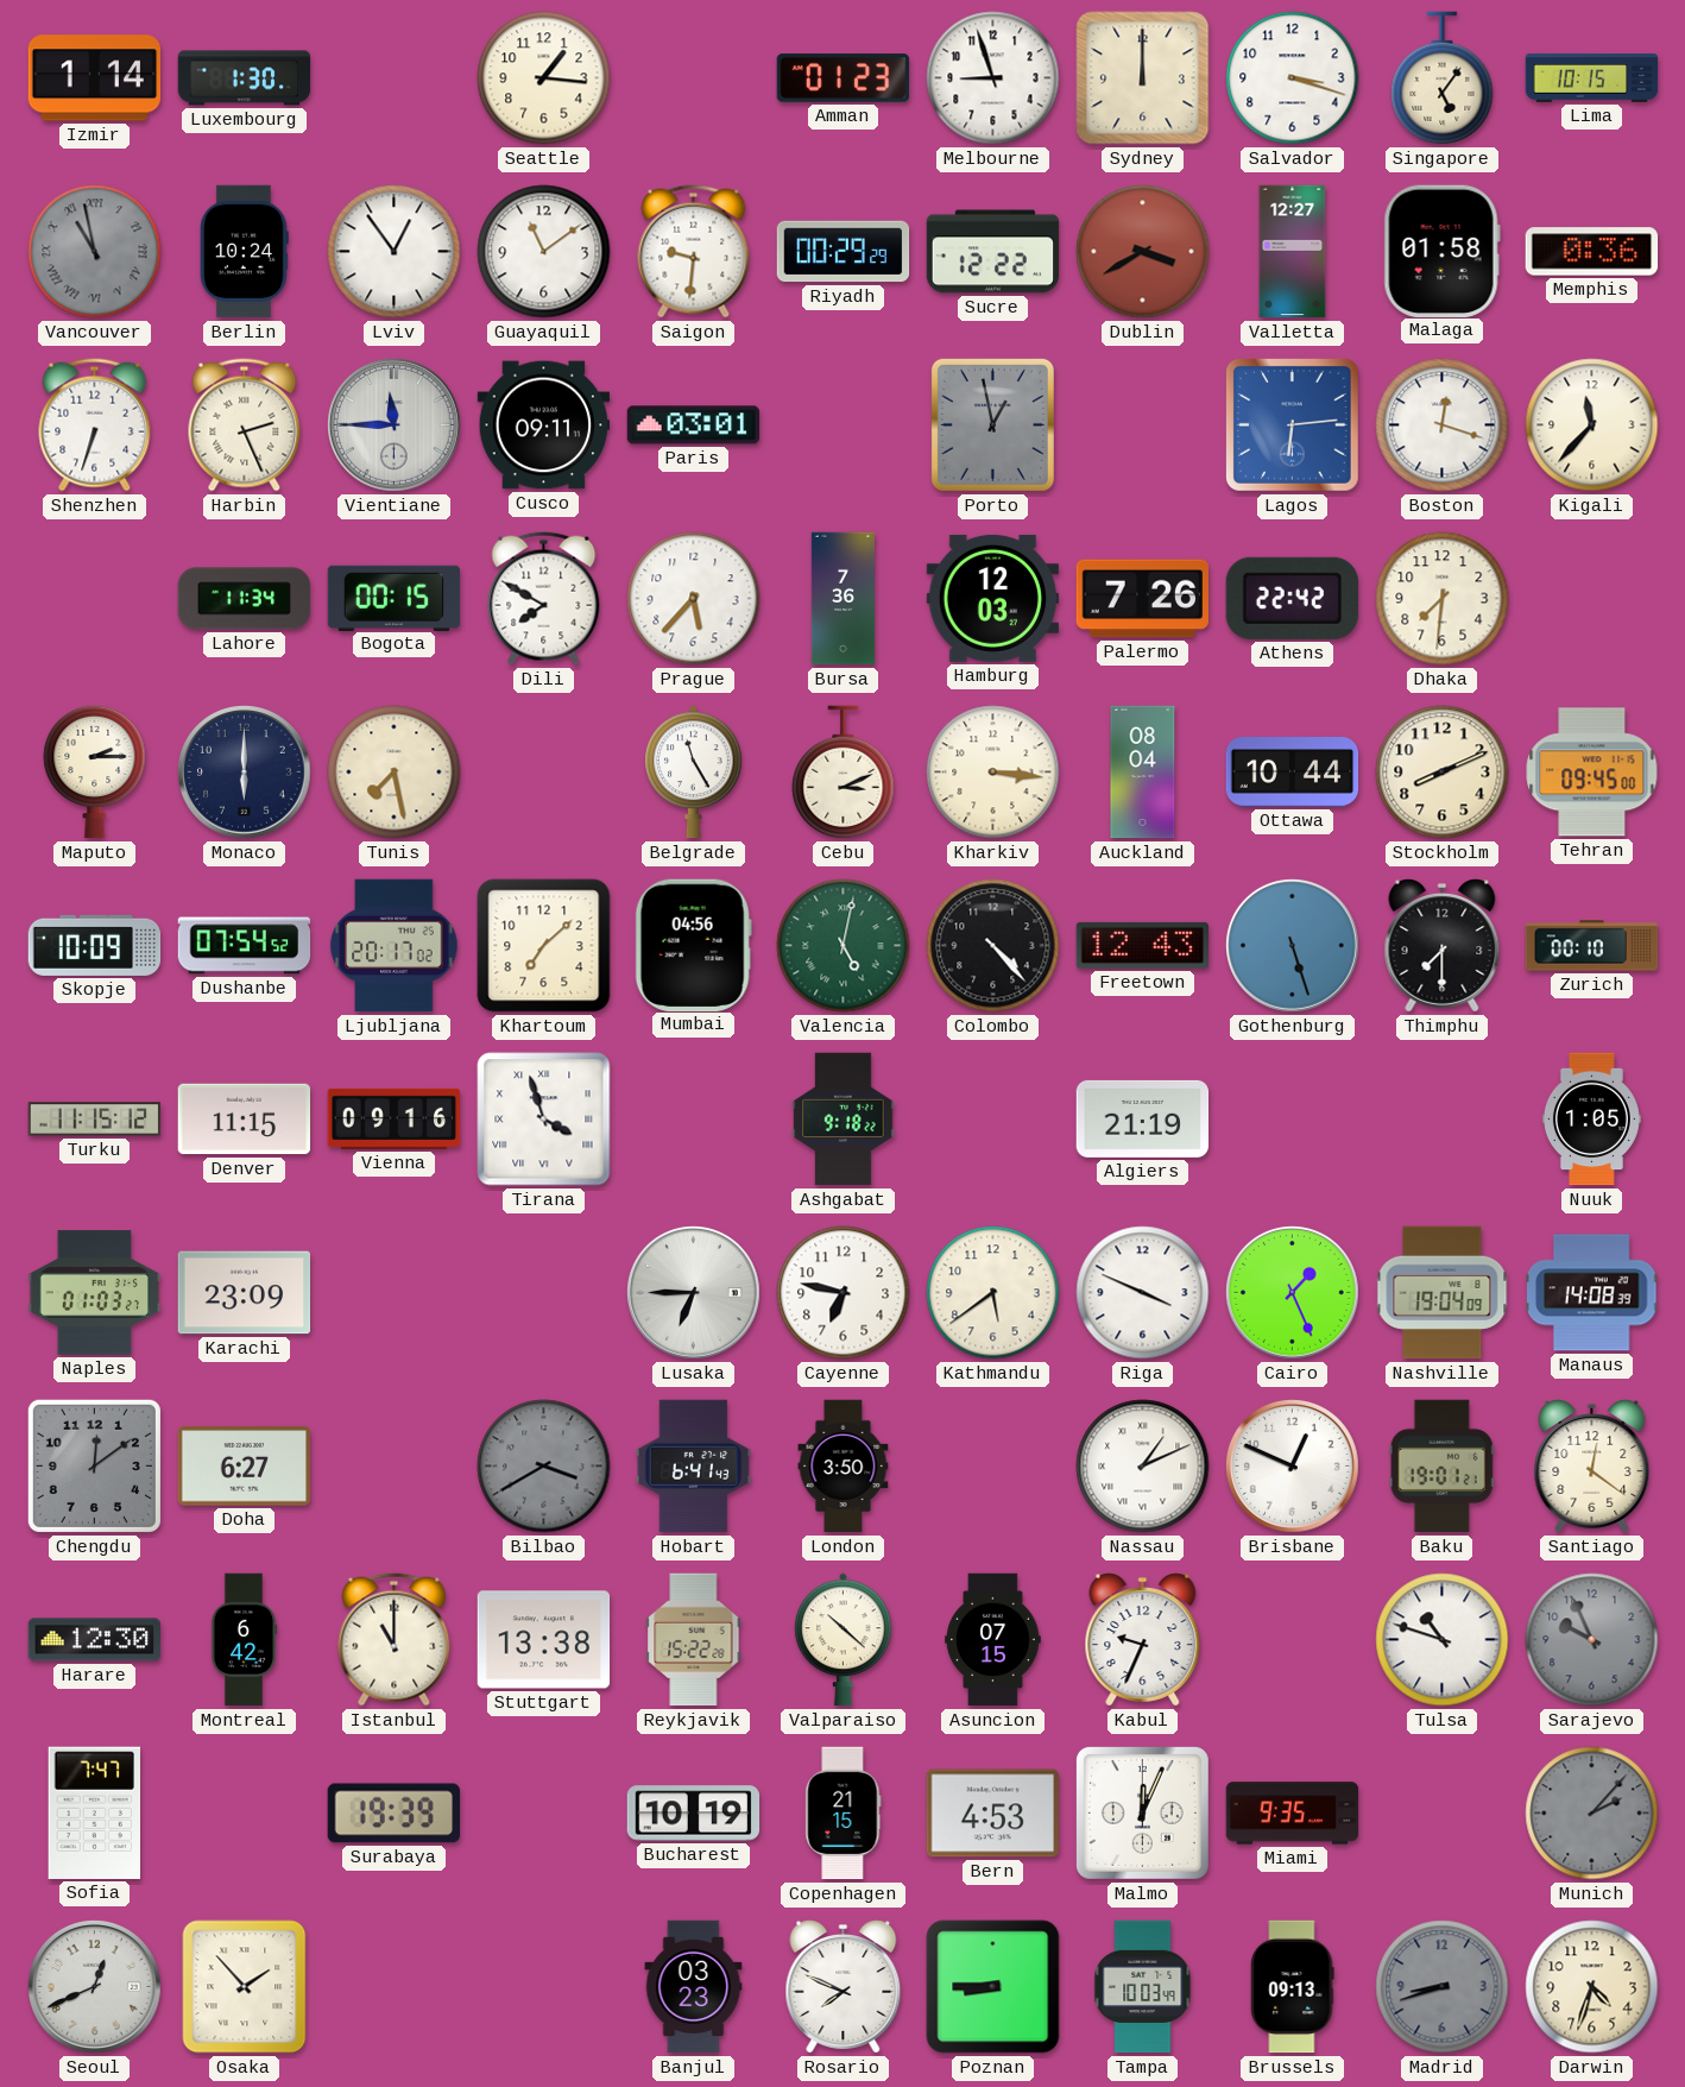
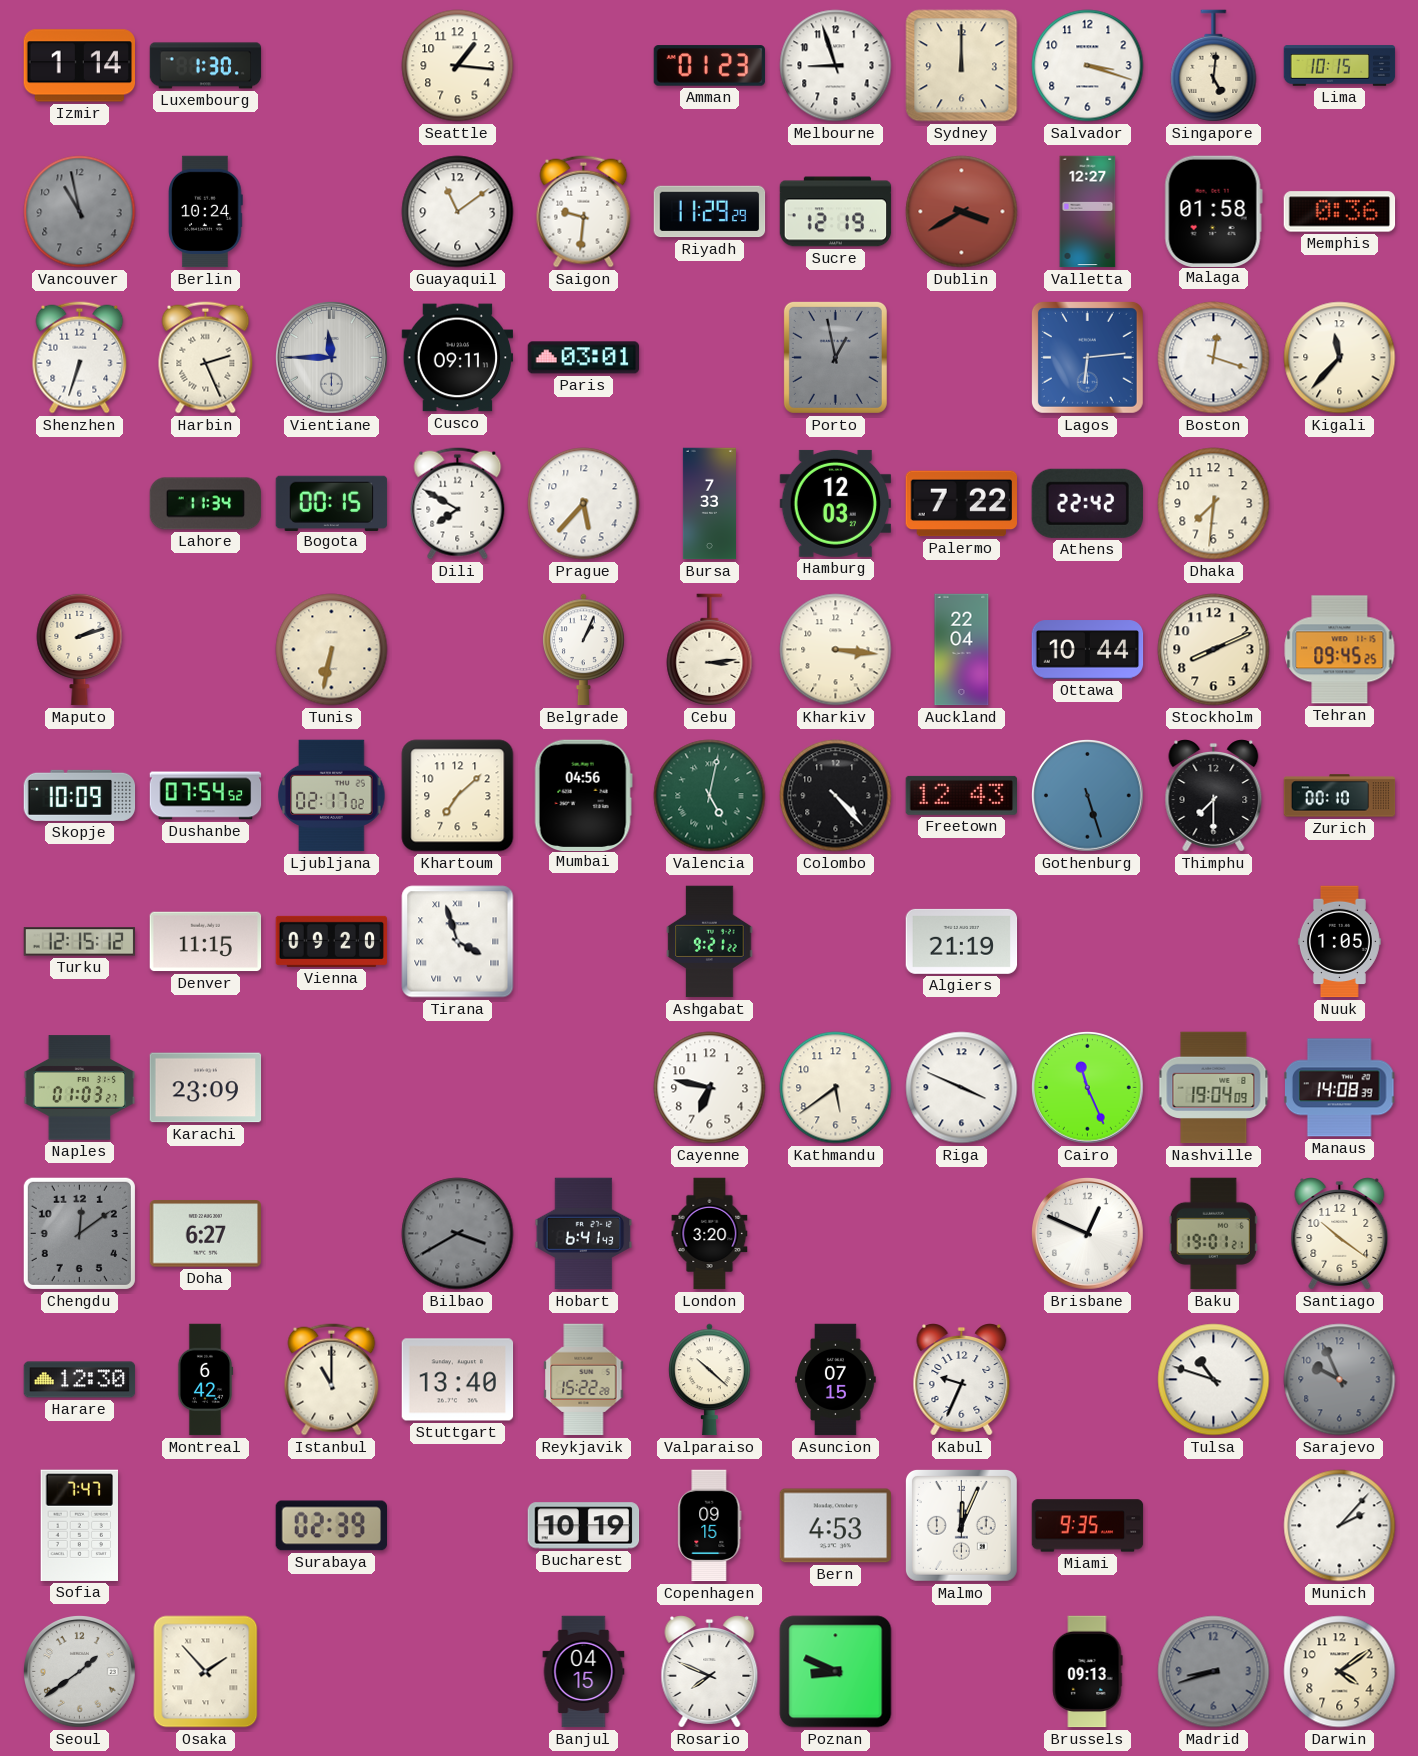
Singapore: 5:06 -> 5:01
Vancouver numerals: Roman -> Arabic
Lviv: 12:54 -> none
Riyadh: 00:29 -> 11:29
Sucre: 12:22 -> 12:19
Bursa: 7:36 -> 7:33
Palermo: 7:26 -> 7:22
Maputo: 2:15 -> 2:12
Monaco: 6:00 -> none
Tunis: 7:28 -> 6:32
Belgrade: 11:25 -> 1:04
Cebu: 3:11 -> 3:14
Auckland: 08:04 -> 22:04
Tehran: 09:45:00 -> 09:45:25
Ljubljana: 20:17 -> 02:17
Turku: 11:15 -> 12:15
Vienna: 09:16 -> 09:20
Ashgabat: 9:18 -> 9:21
Lusaka: 6:45 -> none
Cairo: 1:26 -> 11:26
London: 3:50 -> 3:20
Nassau: 1:11 -> none
Santiago: 12:21 -> 10:21
Stuttgart: 13:38 -> 13:40
Surabaya: 19:39 -> 02:39
Copenhagen: 21:15 -> 09:15
Munich dial: grey -> white
Seoul: 12:41 -> 1:39
Banjul: 03:23 -> 04:15
Poznan: 8:45 -> 8:49
Tampa: 10:03 -> none
Darwin: 4:33 -> 4:09
